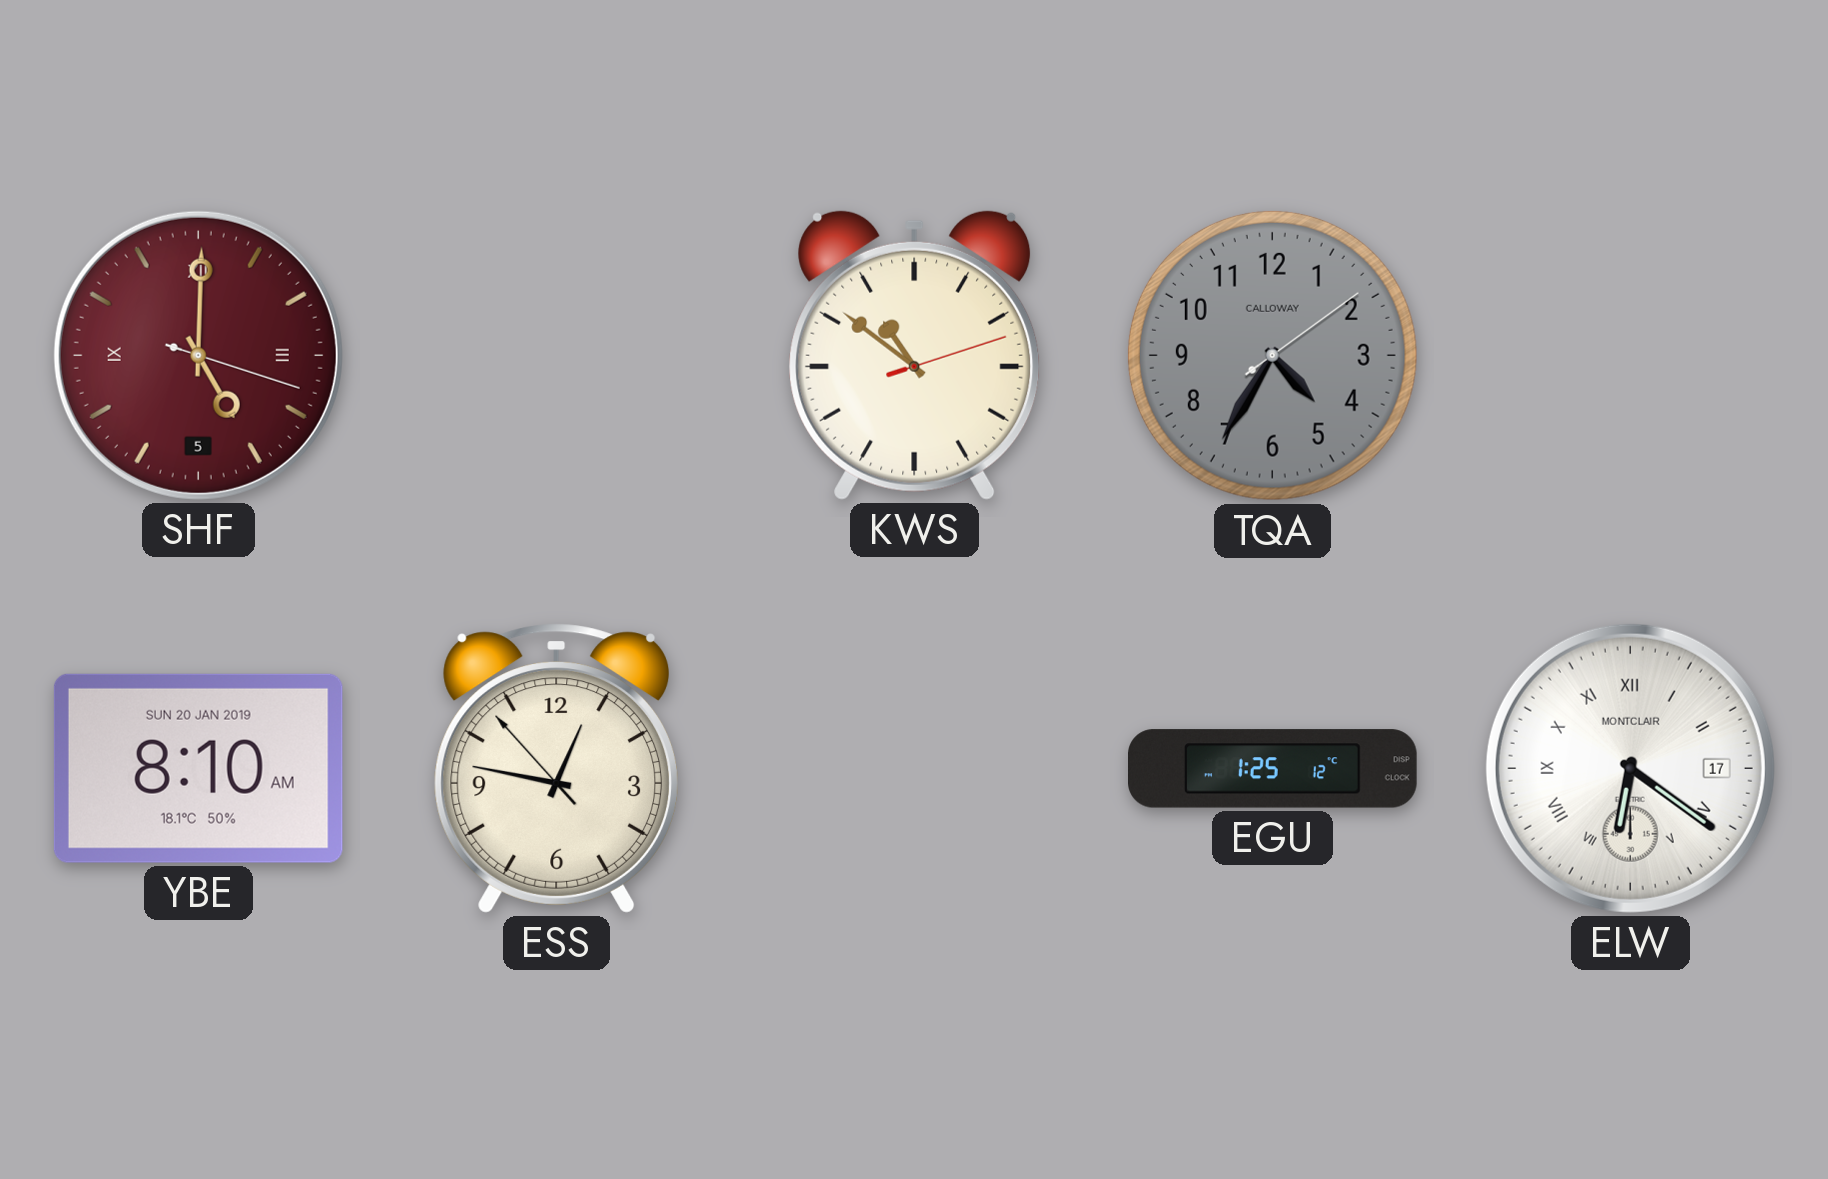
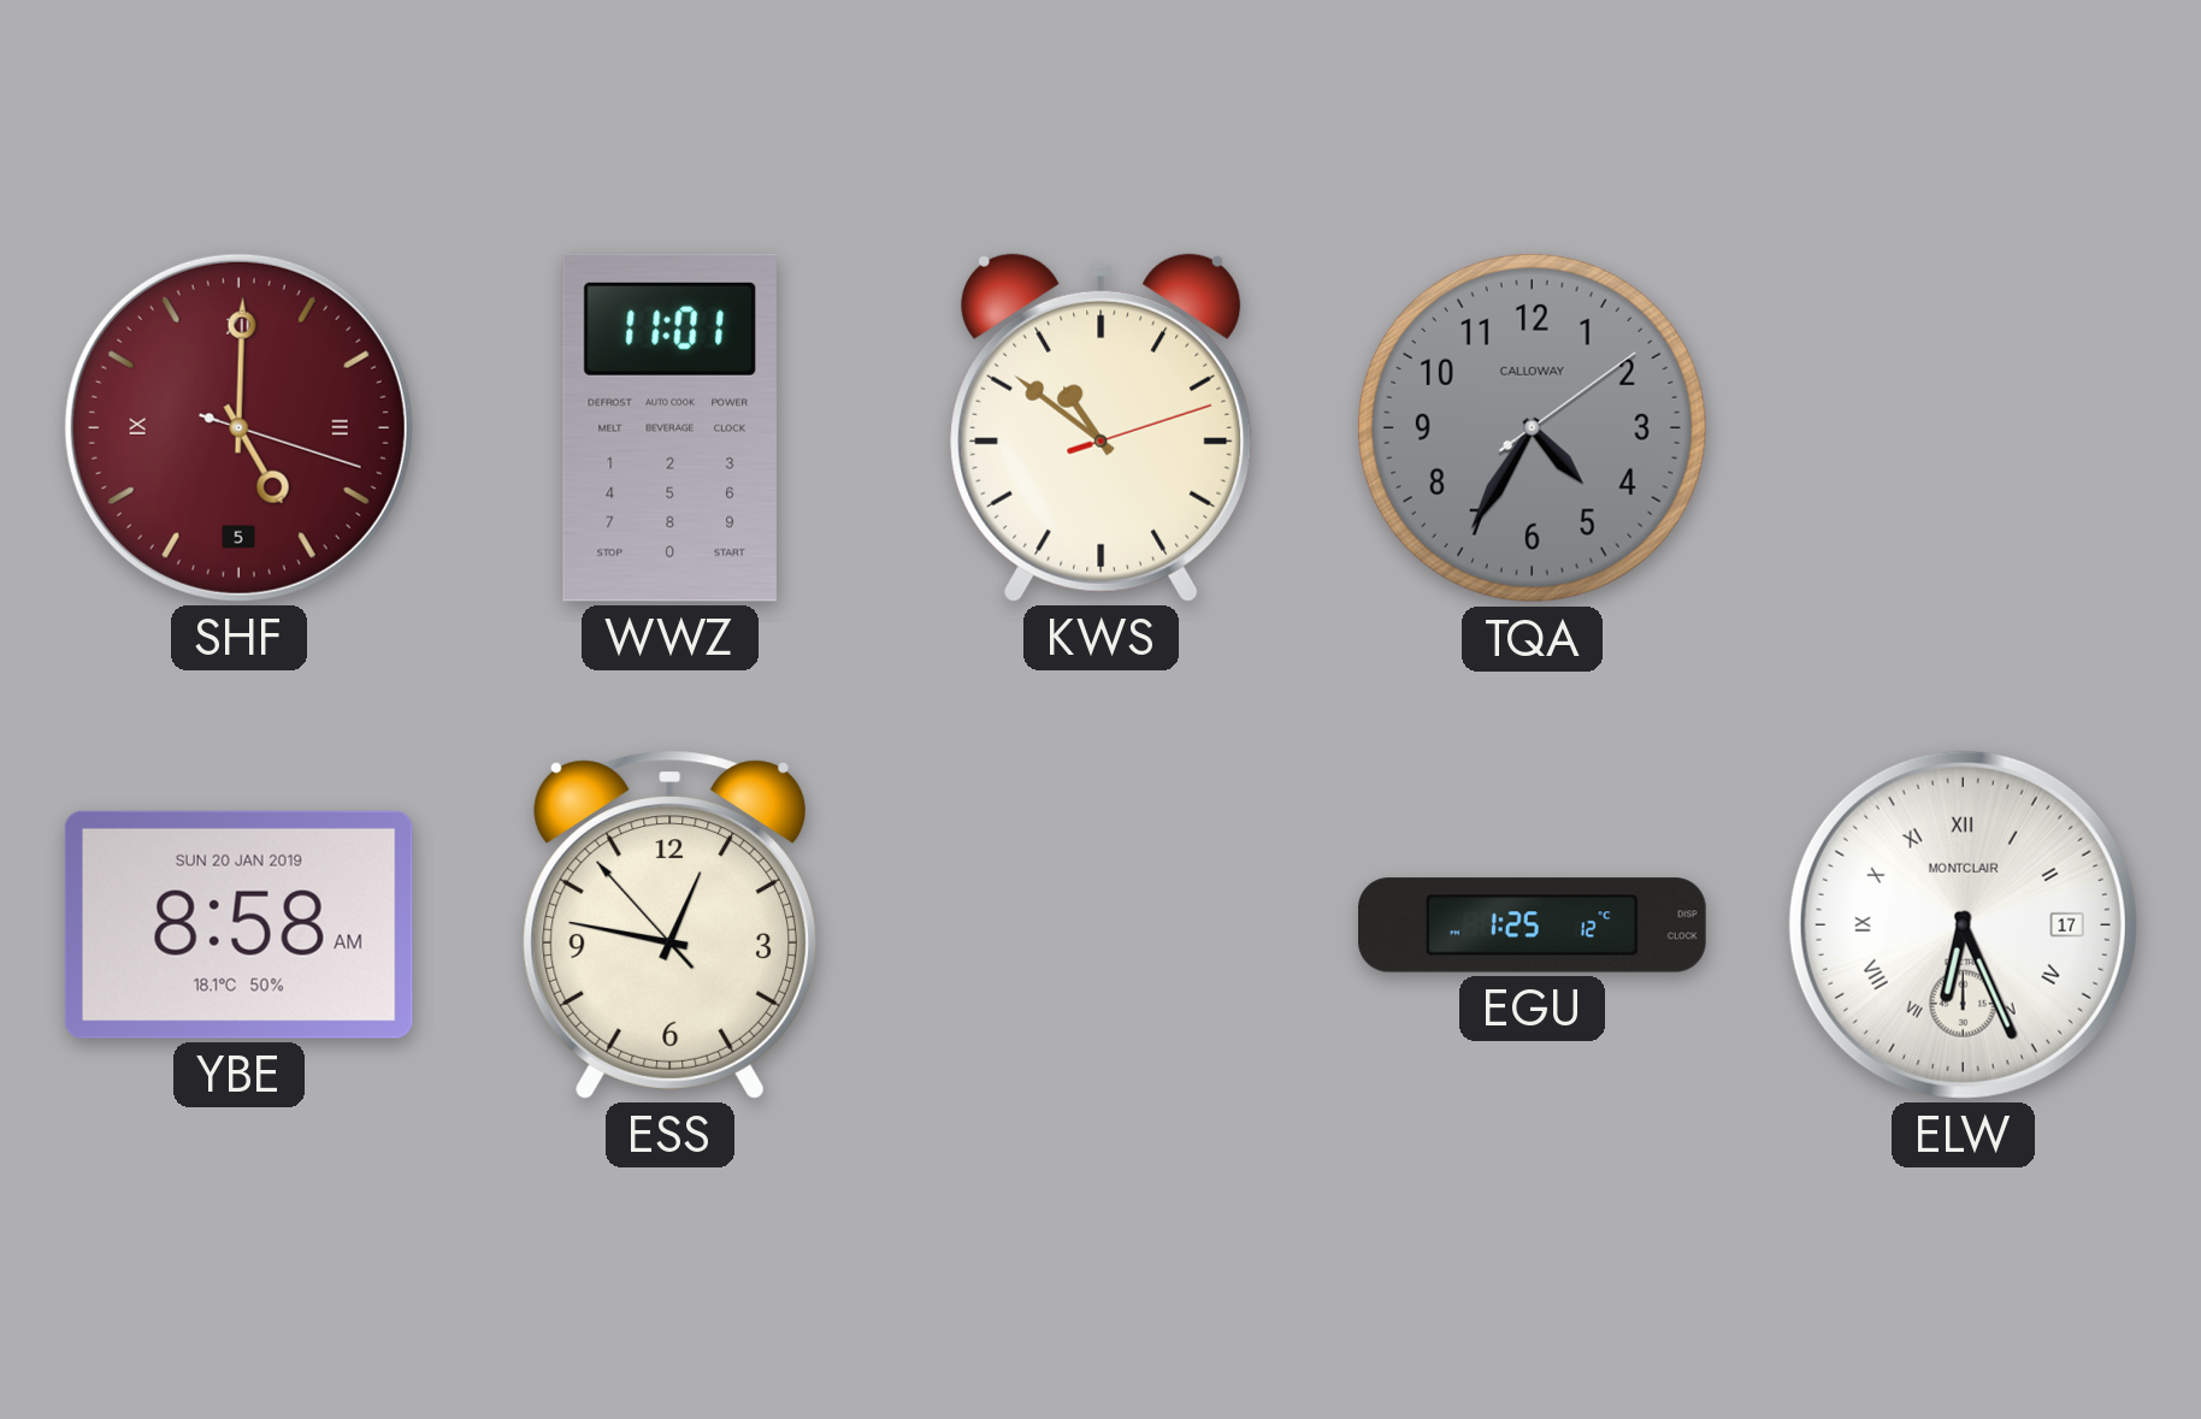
WWZ: none -> 11:01
YBE: 8:10 -> 8:58
ELW: 6:21 -> 6:26
